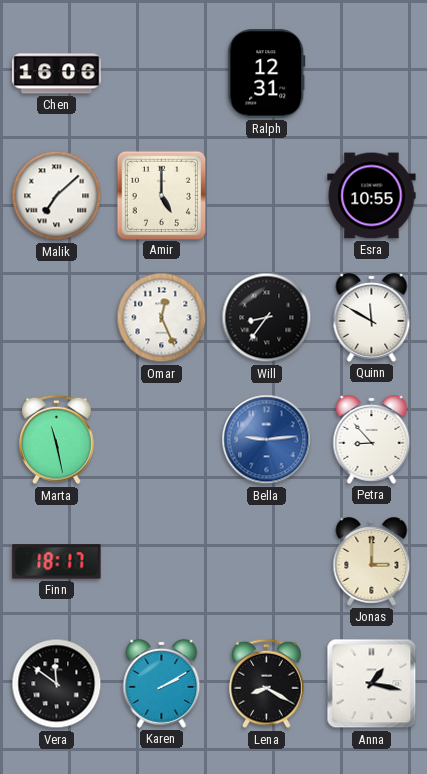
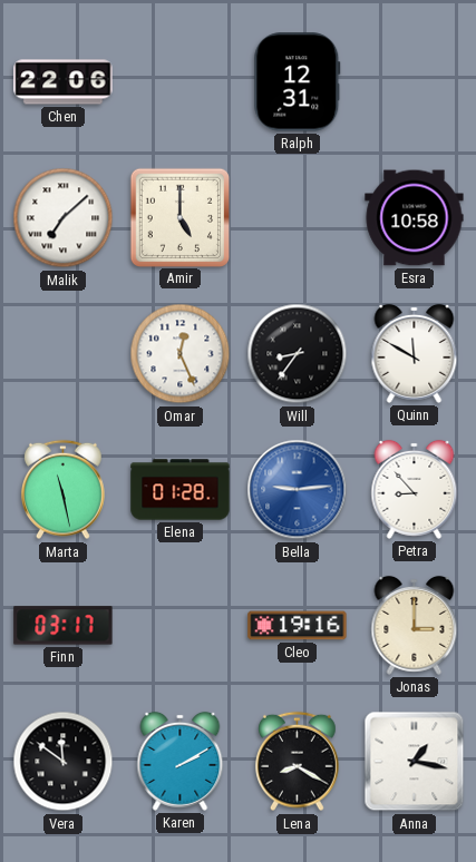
Chen: 16:06 -> 22:06
Esra: 10:55 -> 10:58
Elena: none -> 01:28
Finn: 18:17 -> 03:17
Cleo: none -> 19:16
